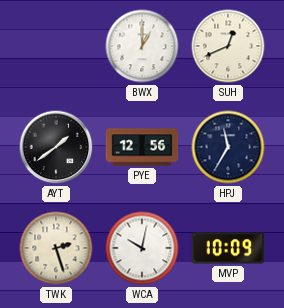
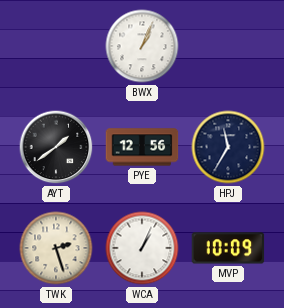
BWX: 1:00 -> 1:04
SUH: 12:41 -> none
WCA: 10:02 -> 1:04
